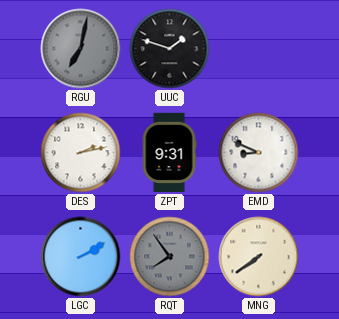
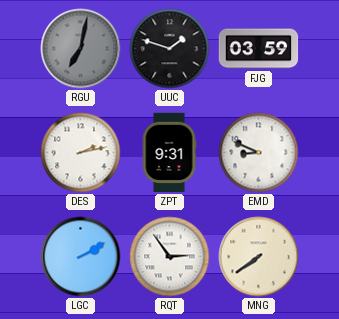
FJG: none -> 03:59
RQT: 7:54 -> 2:54
RQT dial: grey -> white
